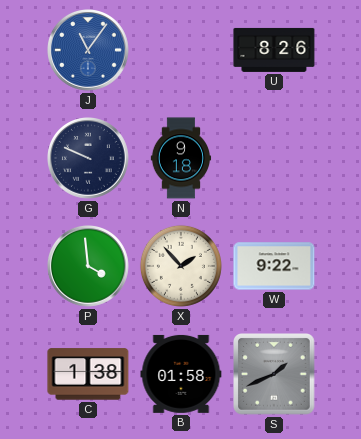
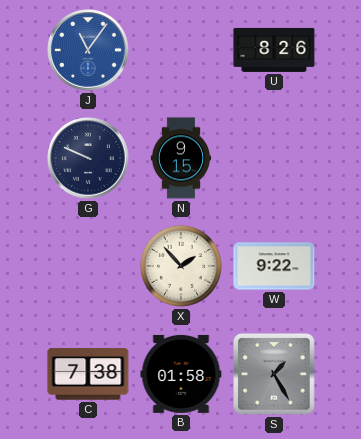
N: 9:18 -> 9:15
P: 3:59 -> none
C: 1:38 -> 7:38
S: 1:41 -> 1:25
